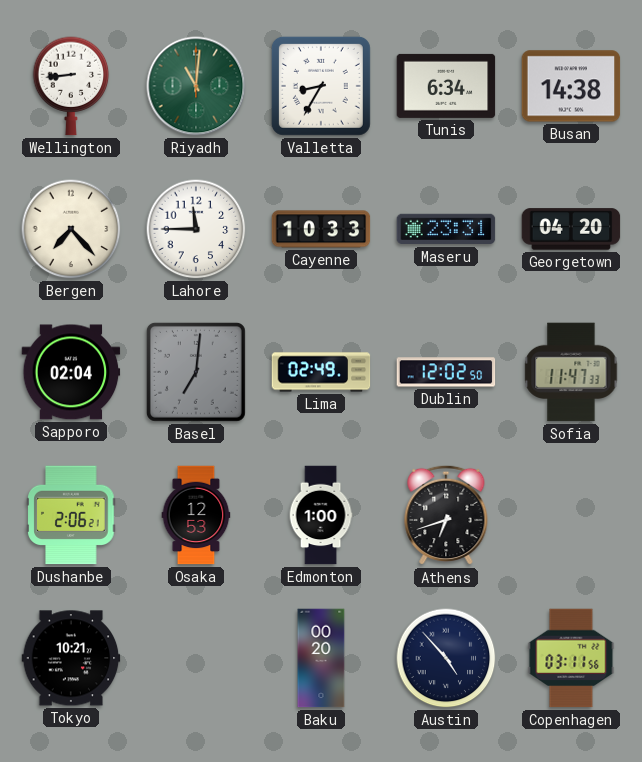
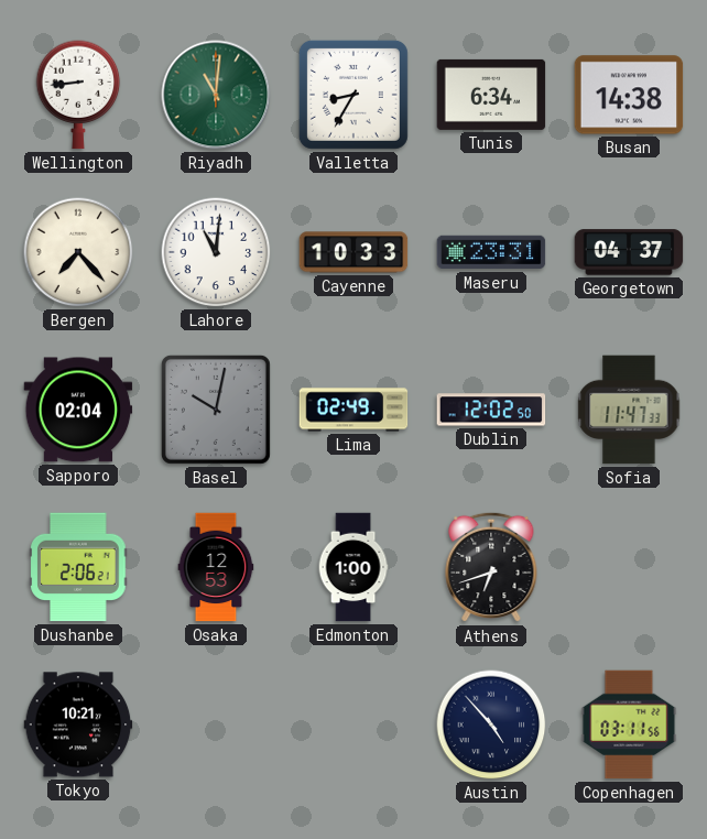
Lahore: 11:45 -> 11:01
Georgetown: 04:20 -> 04:37
Basel: 7:01 -> 10:02
Baku: 00:20 -> none
